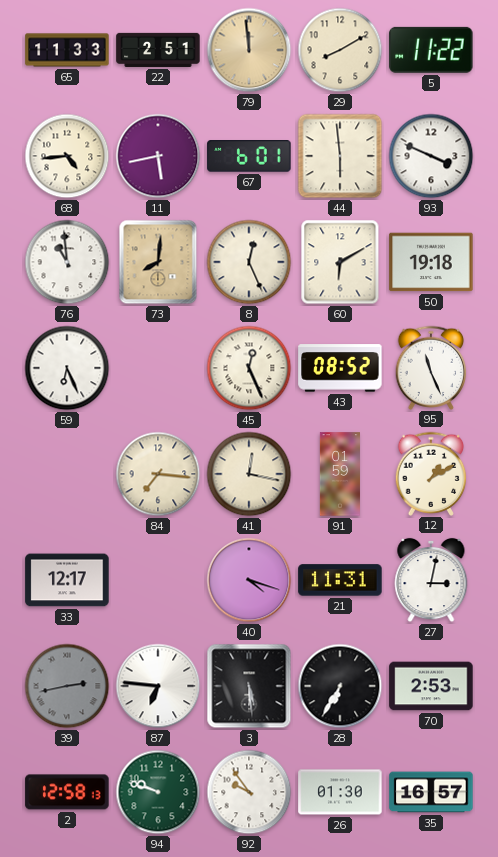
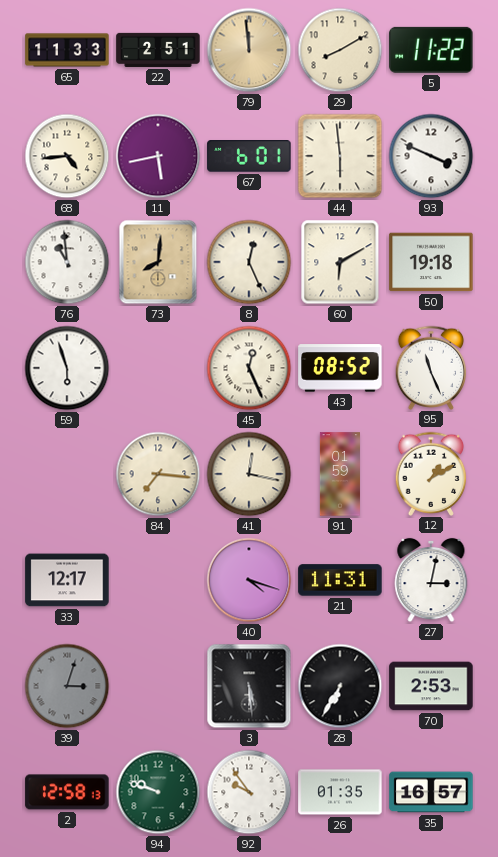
59: 6:26 -> 5:57
39: 2:43 -> 3:03
87: 6:46 -> none
26: 01:30 -> 01:35
